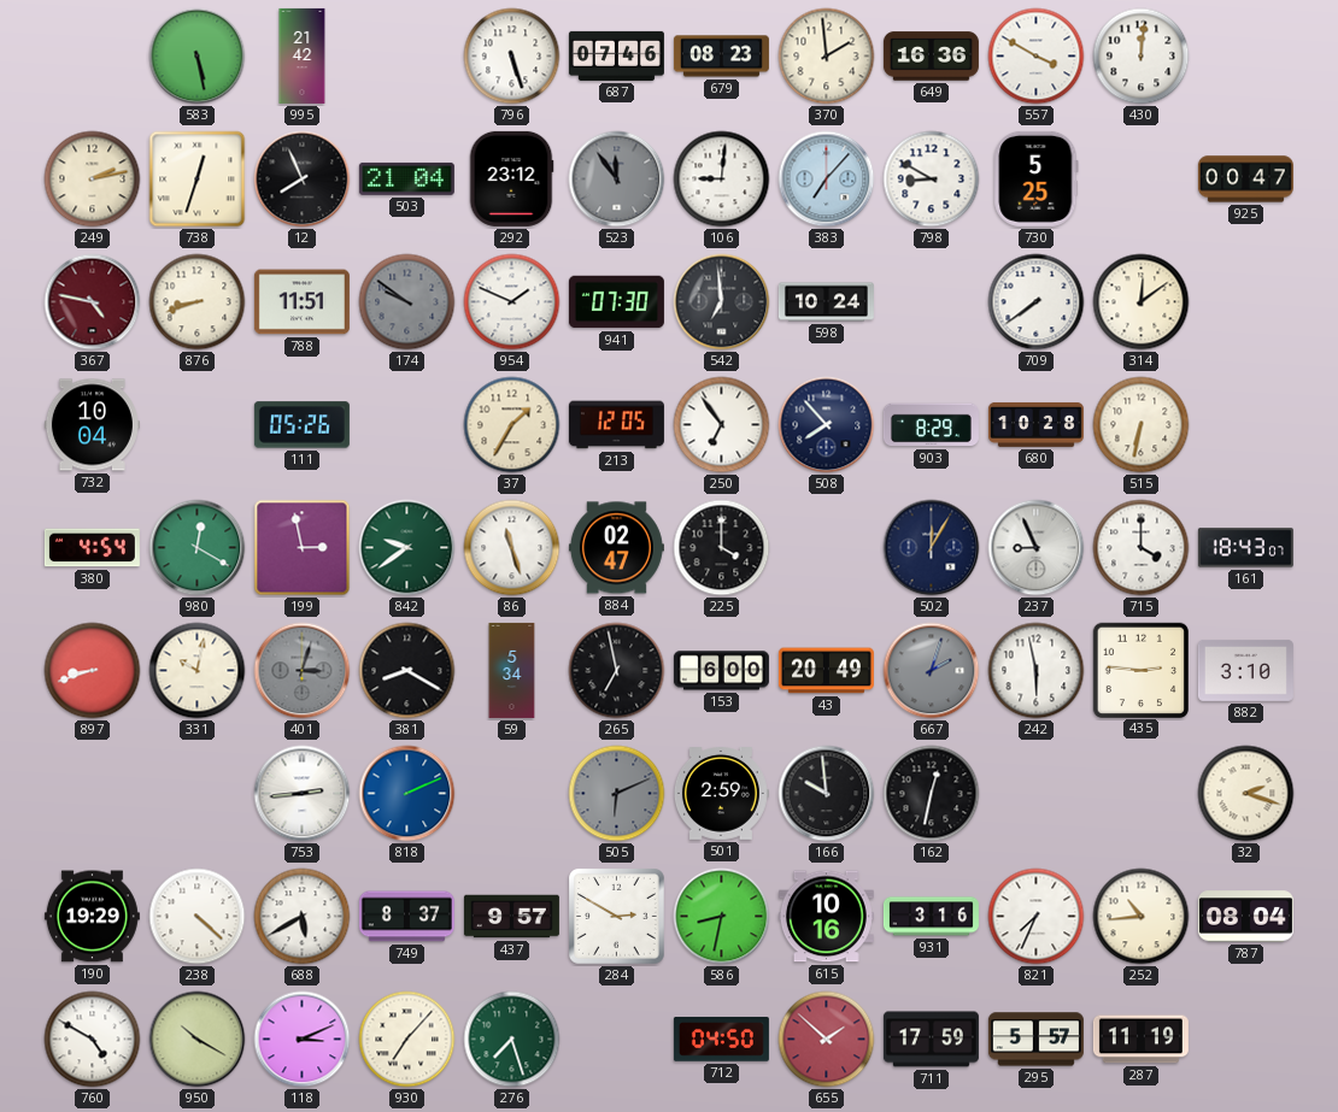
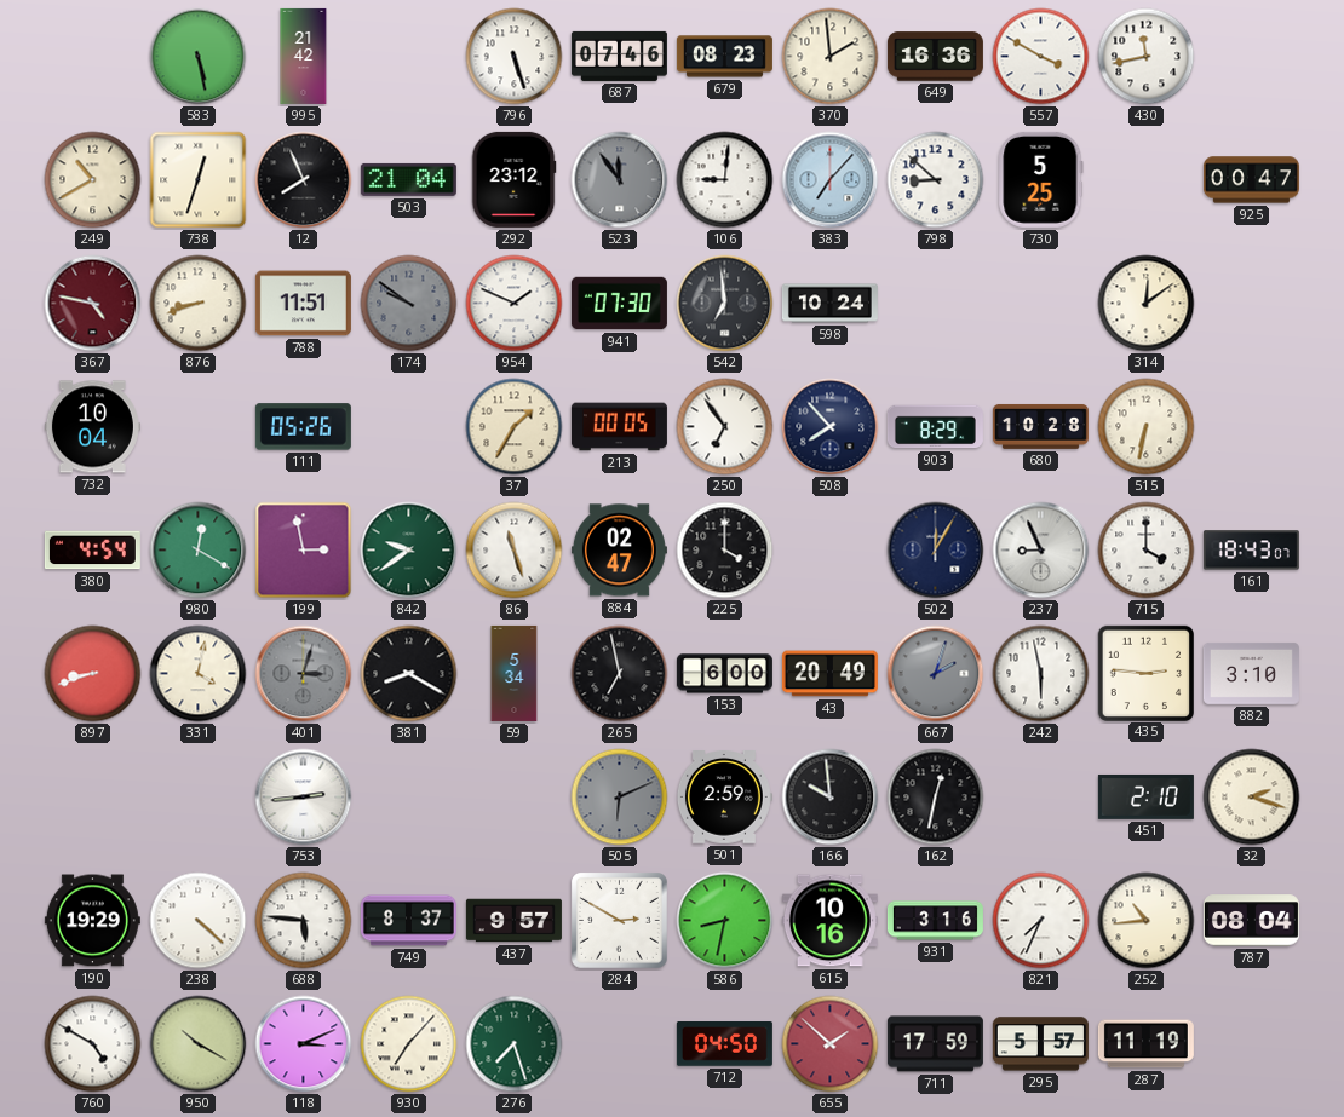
430: 12:01 -> 11:43
249: 2:13 -> 10:40
798: 8:50 -> 8:52
709: 7:39 -> none
213: 12:05 -> 00:05
331: 10:02 -> 4:02
818: 2:11 -> none
451: none -> 2:10
688: 5:40 -> 5:46
